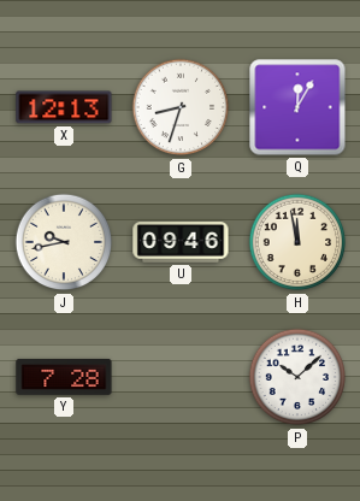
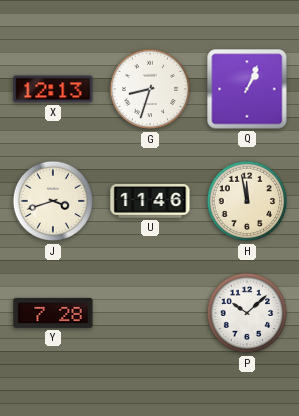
Q: 12:05 -> 1:04
J: 9:43 -> 3:42
U: 09:46 -> 11:46
